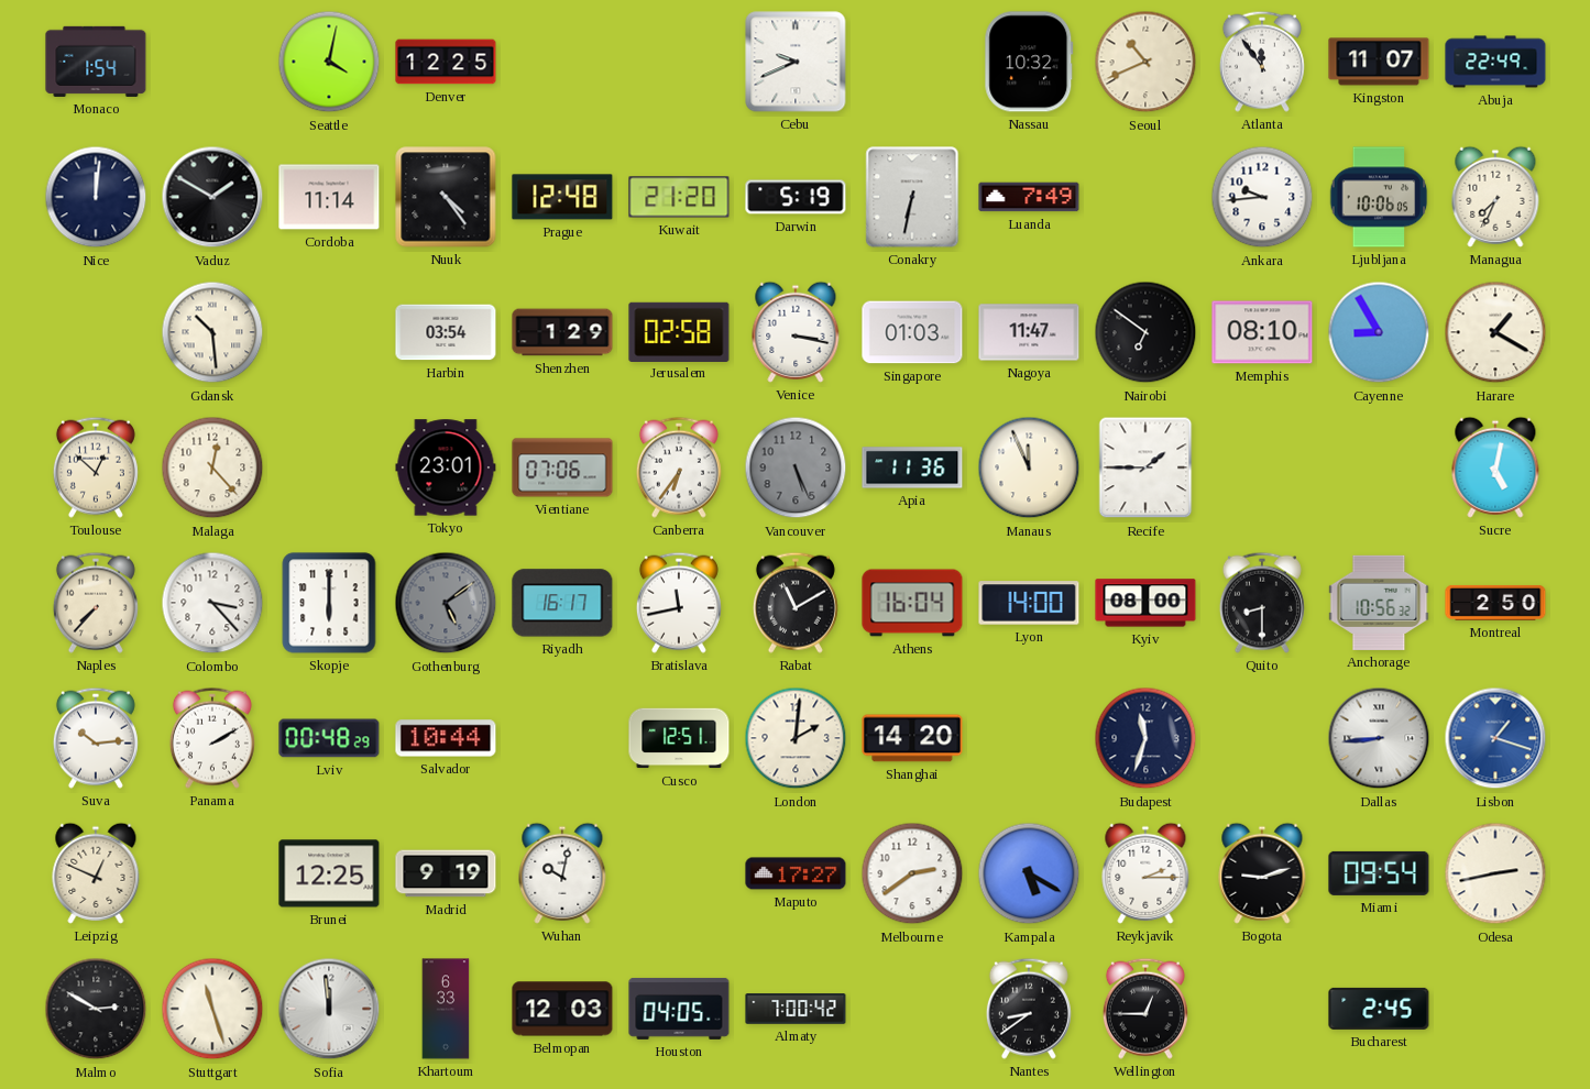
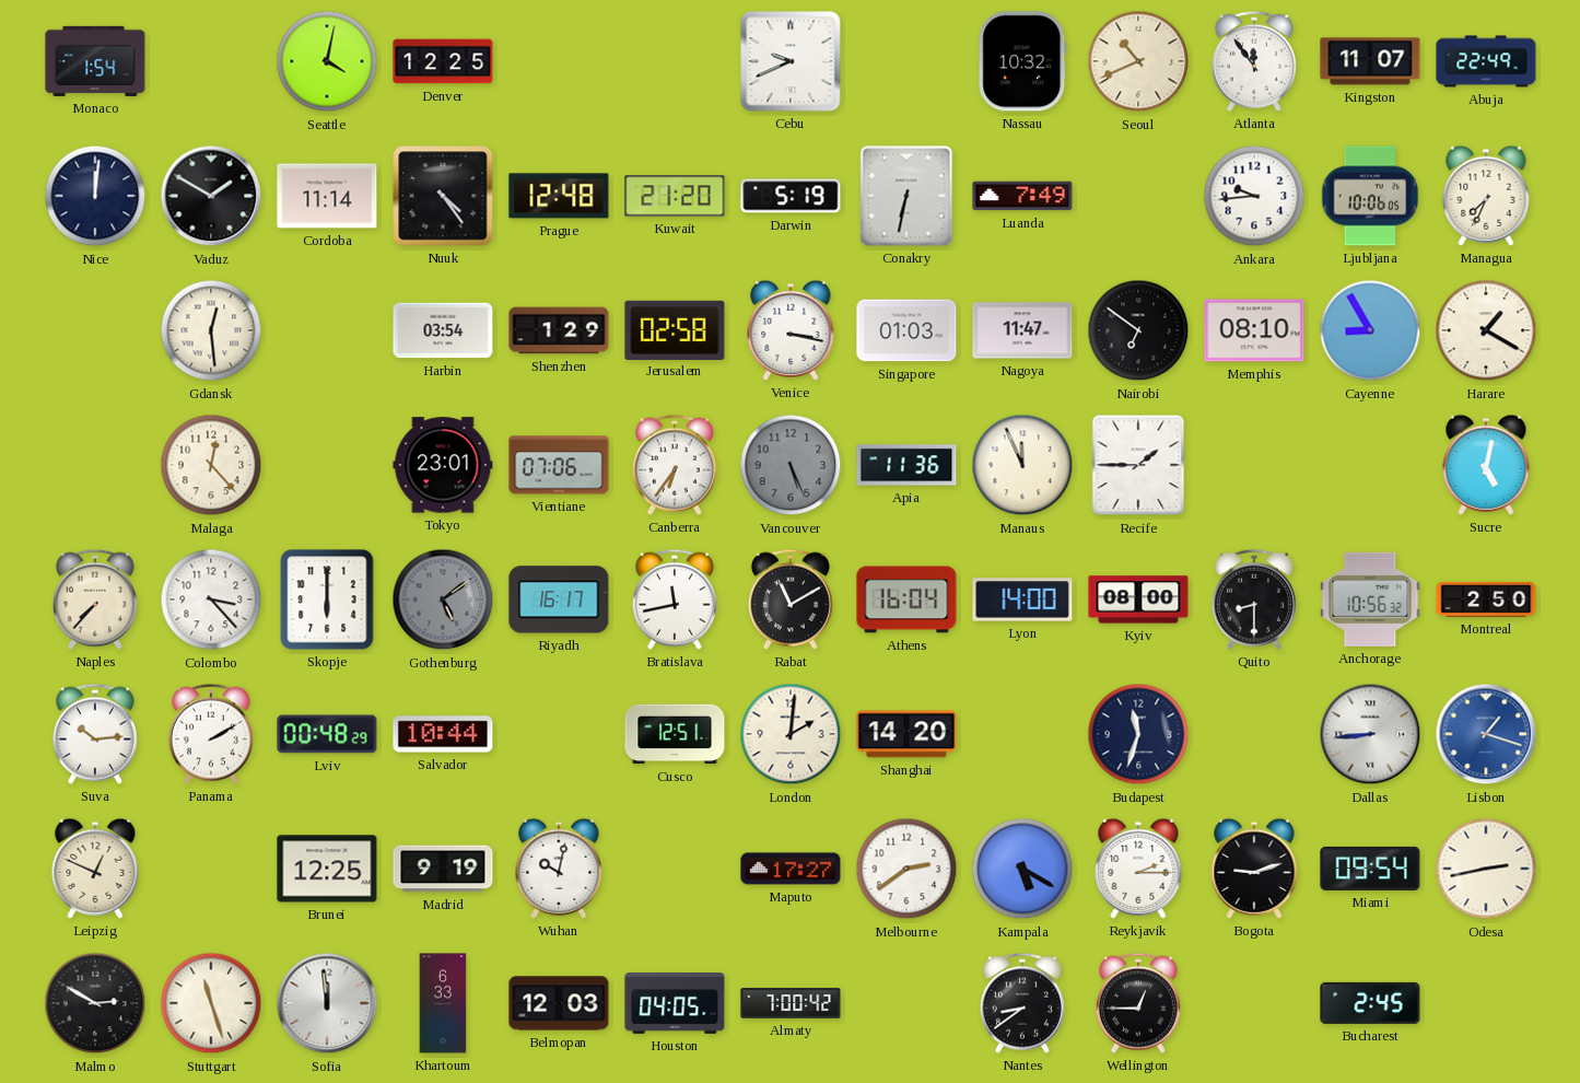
Gdansk: 10:29 -> 12:29
Toulouse: 12:52 -> none
